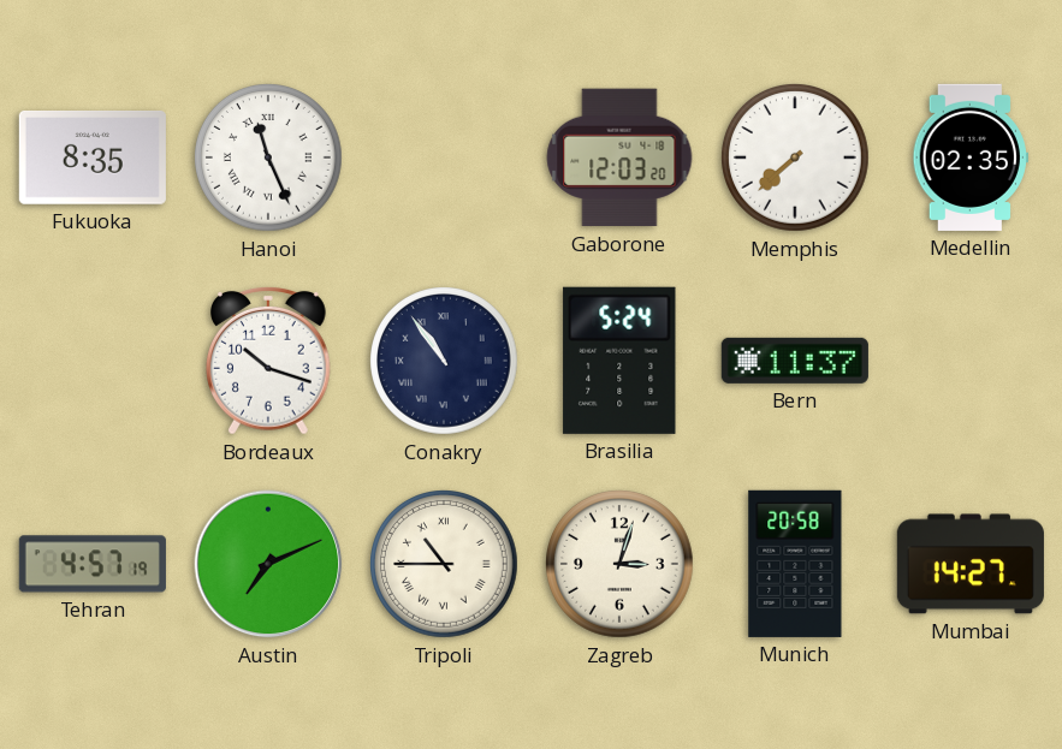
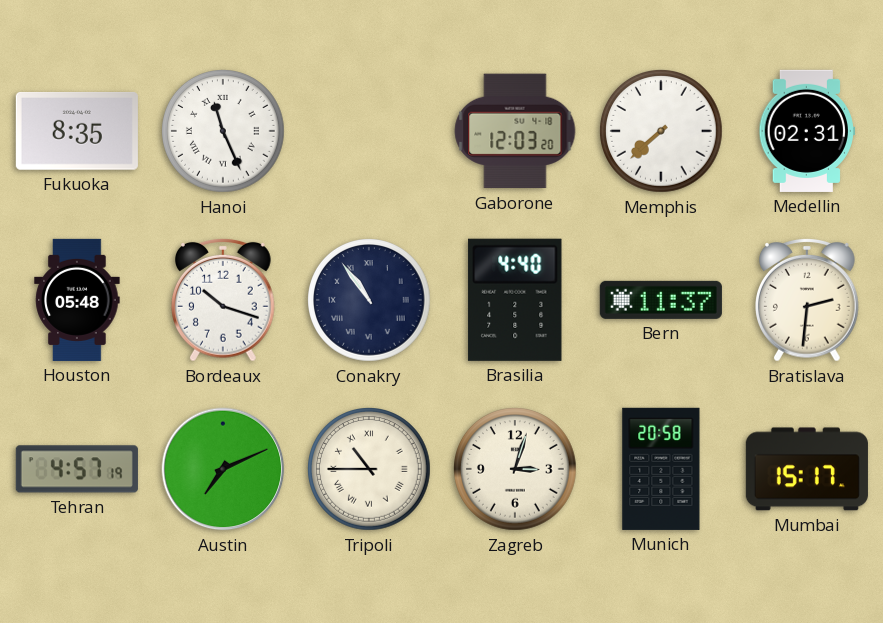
Medellin: 02:35 -> 02:31
Houston: none -> 05:48
Brasilia: 5:24 -> 4:40
Bratislava: none -> 2:31
Mumbai: 14:27 -> 15:17
